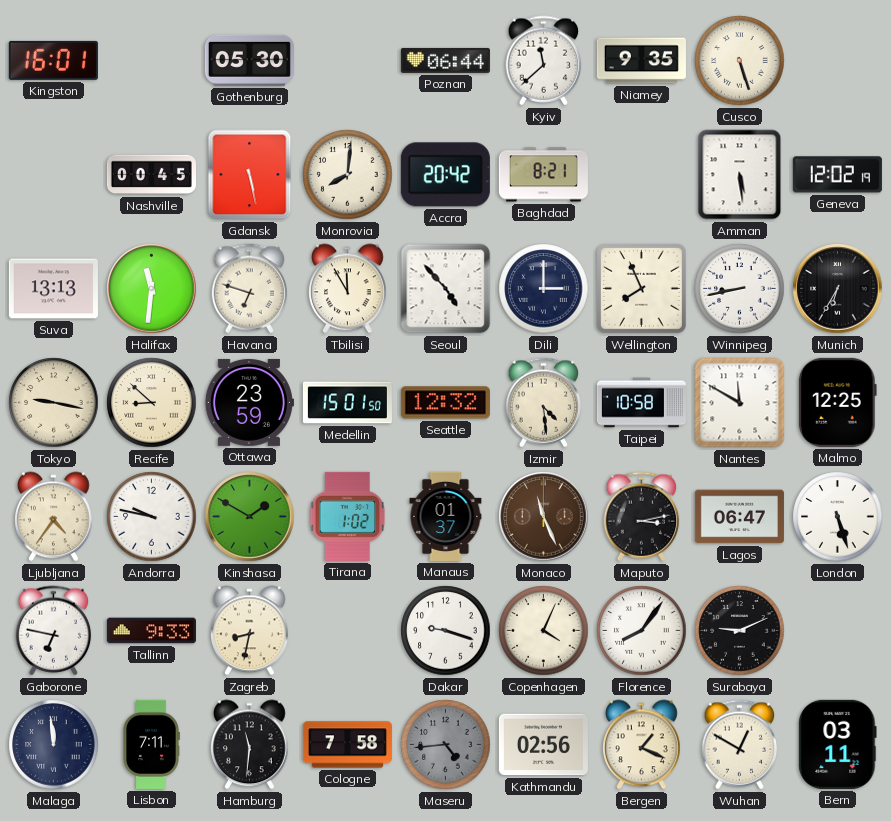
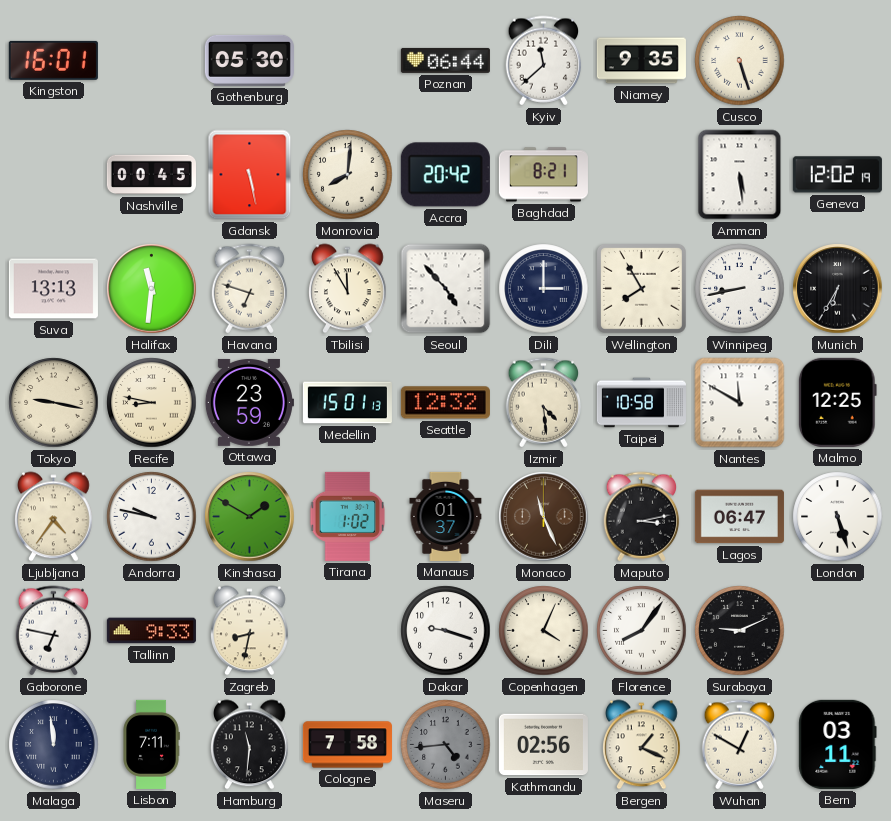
Wellington: 7:56 -> 7:55
Recife: 8:52 -> 8:47
Medellin: 15:01:50 -> 15:01:13
